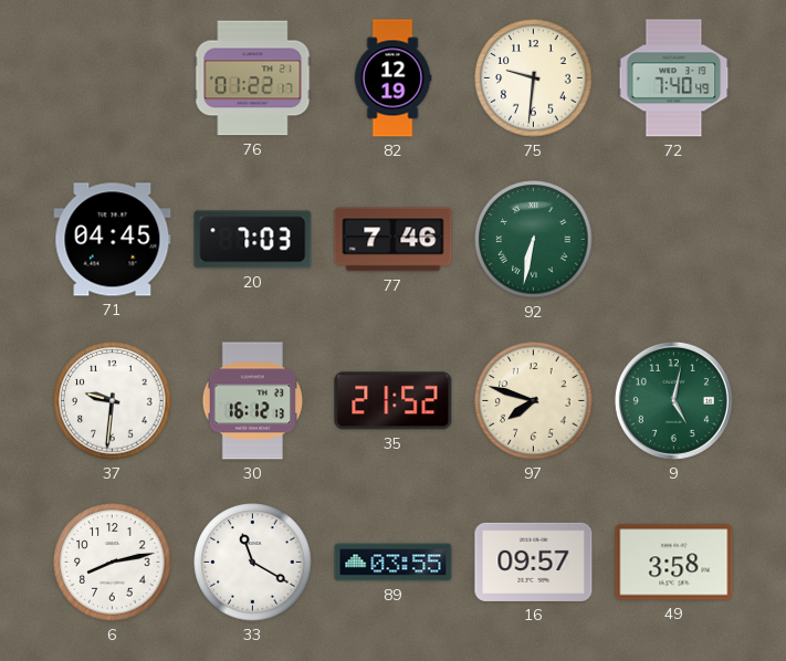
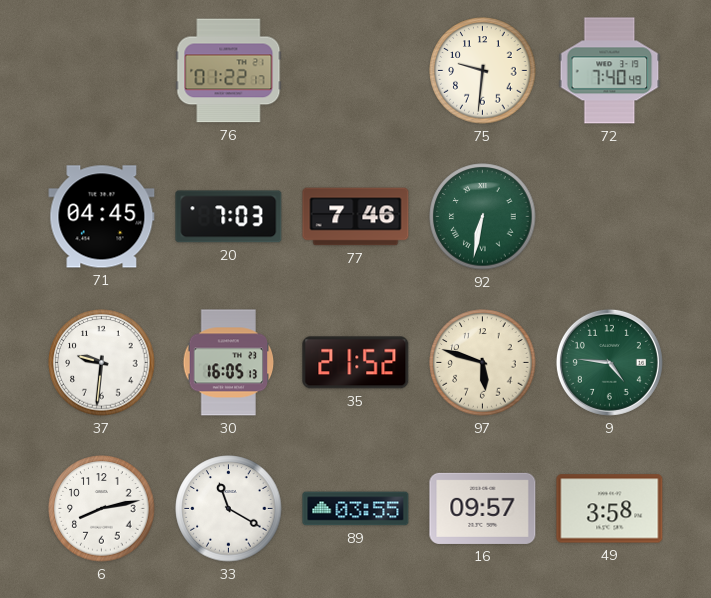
82: 12:19 -> none
30: 16:12 -> 16:05
97: 7:48 -> 5:48
9: 5:02 -> 4:46
